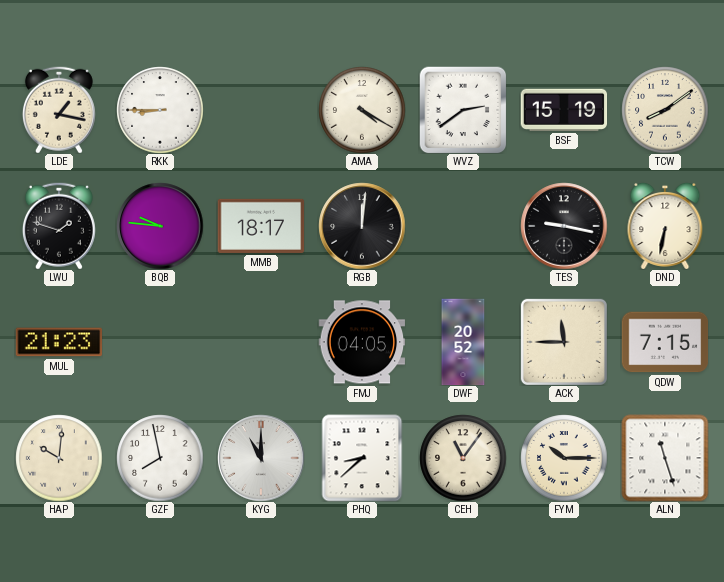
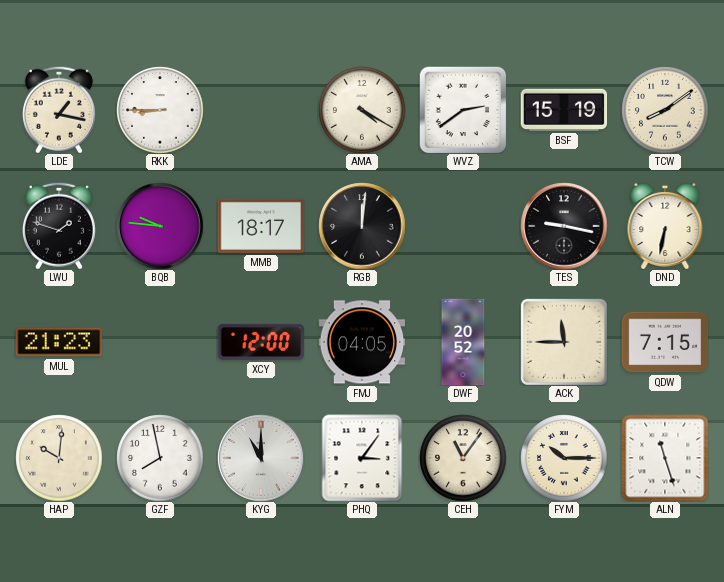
XCY: none -> 12:00
PHQ: 8:38 -> 3:06
